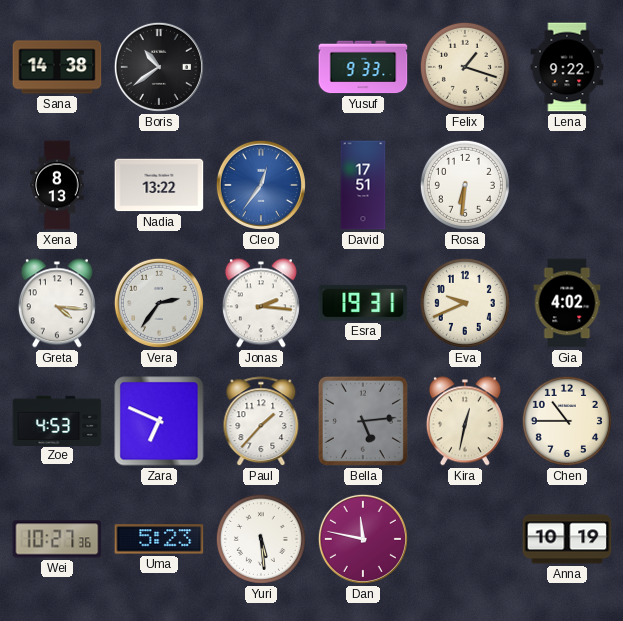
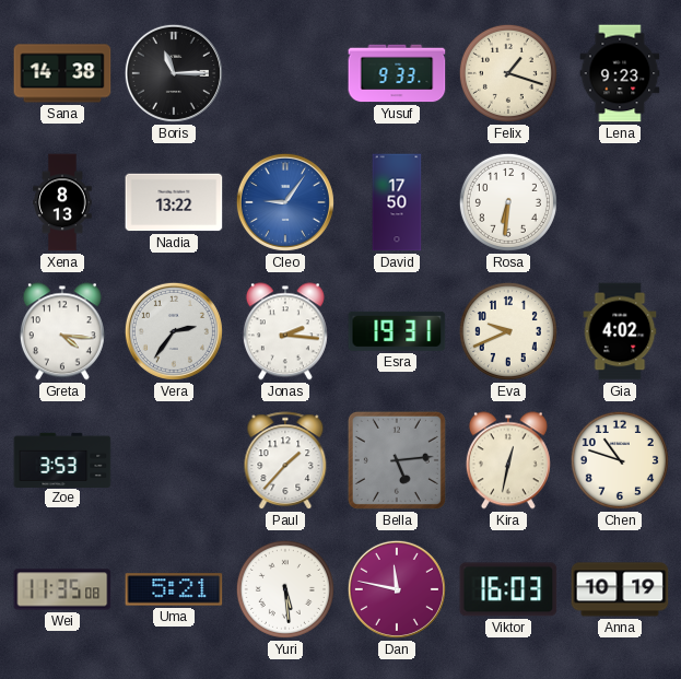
Boris: 10:39 -> 11:15
Lena: 9:22 -> 9:23
Cleo: 12:36 -> 9:06
David: 17:51 -> 17:50
Zoe: 4:53 -> 3:53
Zara: 6:49 -> none
Chen: 10:45 -> 10:48
Wei: 10:27 -> 11:35
Uma: 5:23 -> 5:21
Viktor: none -> 16:03
